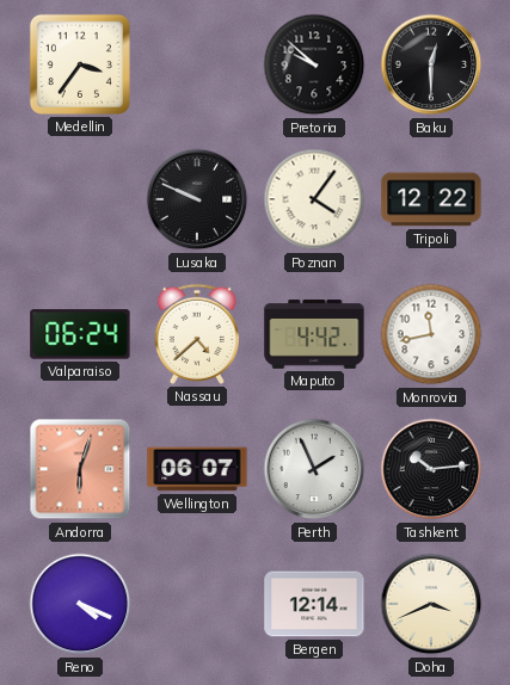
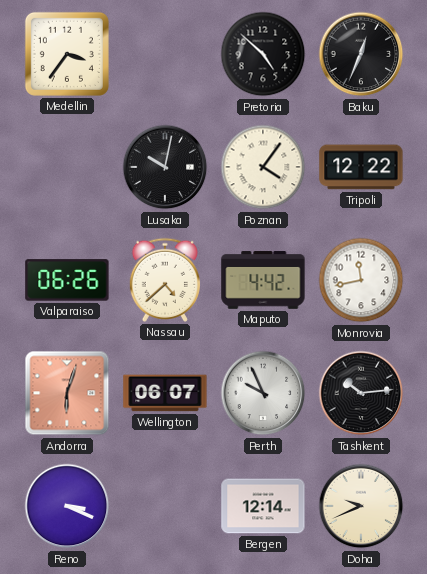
Pretoria: 9:52 -> 4:52
Baku: 12:30 -> 12:34
Lusaka: 9:49 -> 10:02
Valparaiso: 06:24 -> 06:26
Perth: 1:56 -> 9:56
Reno: 4:19 -> 3:19
Doha: 3:41 -> 9:41
